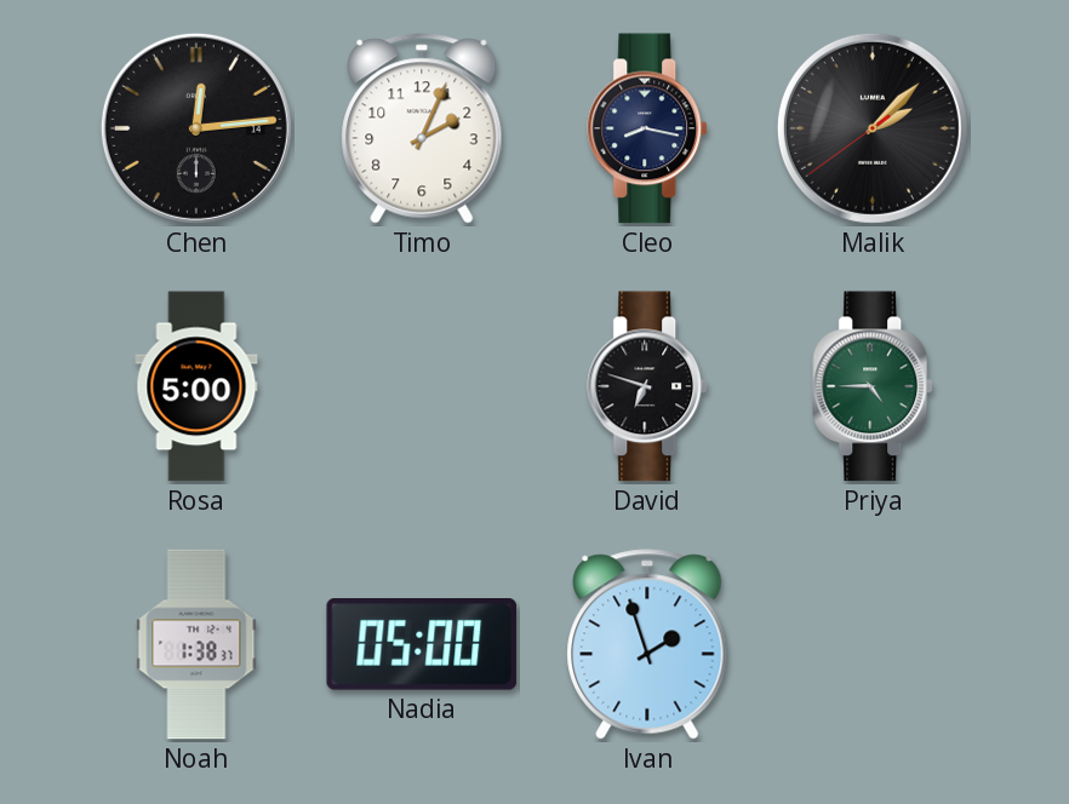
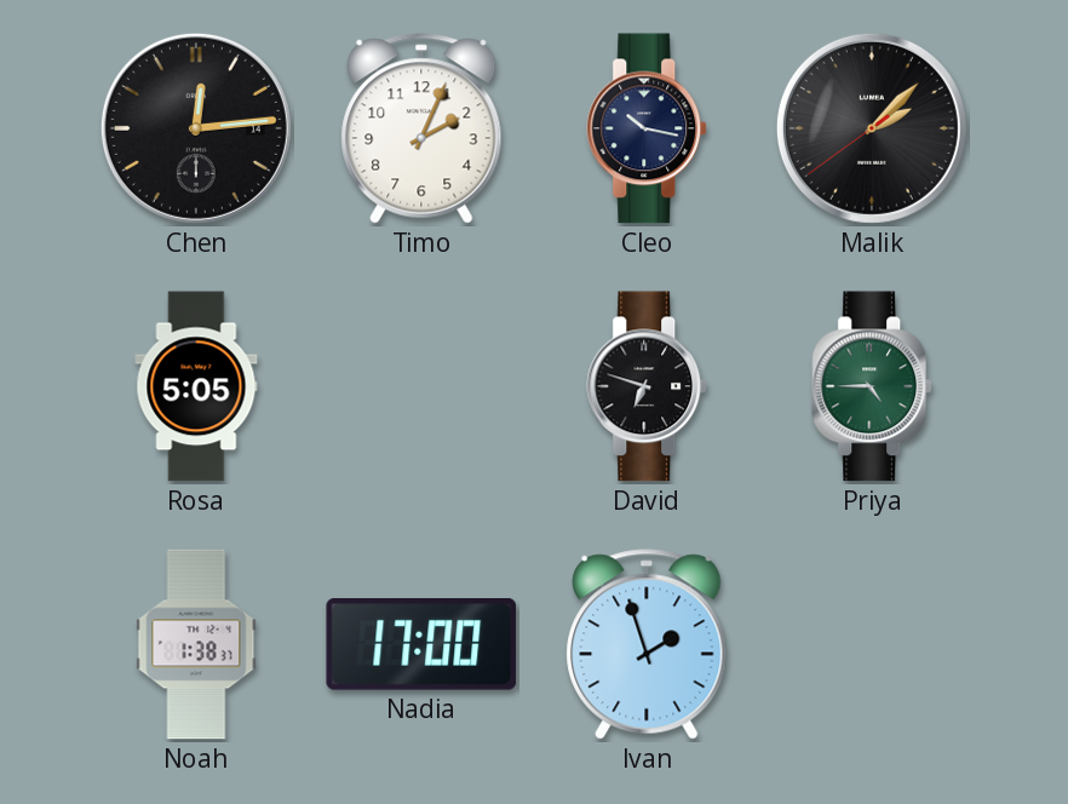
Cleo: 8:17 -> 10:17
Rosa: 5:00 -> 5:05
Nadia: 05:00 -> 17:00
